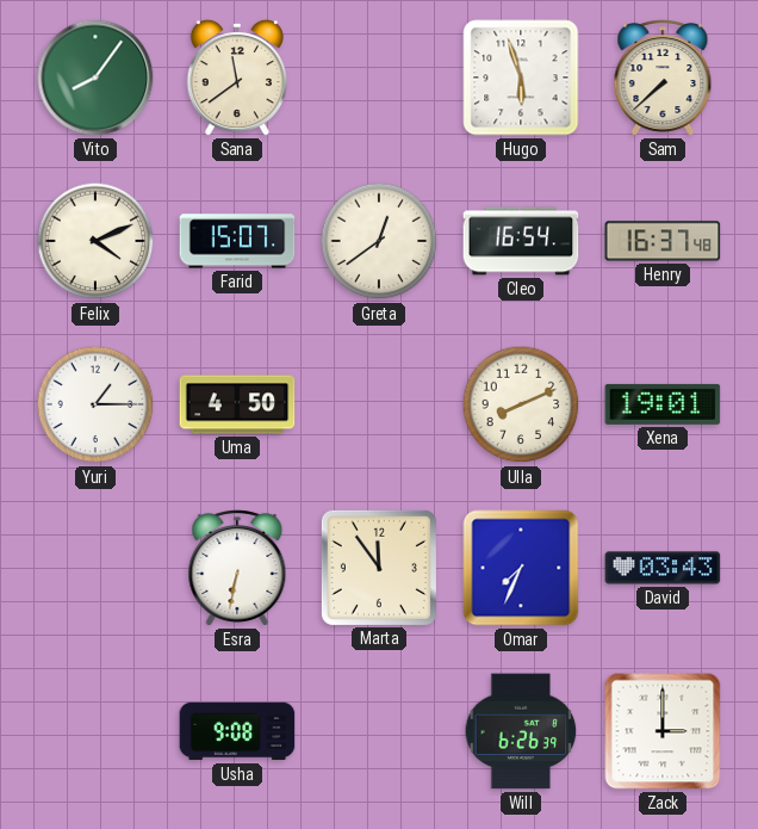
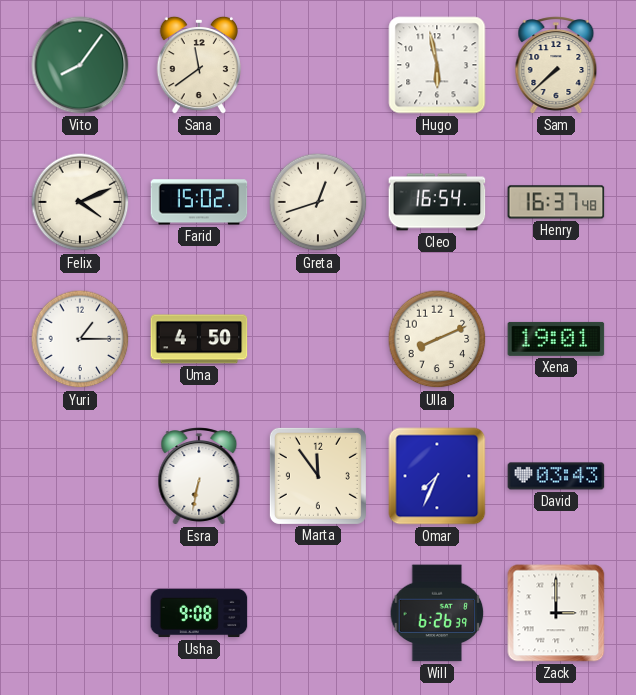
Hugo: 5:57 -> 5:58
Farid: 15:07 -> 15:02
Greta: 12:39 -> 12:42
